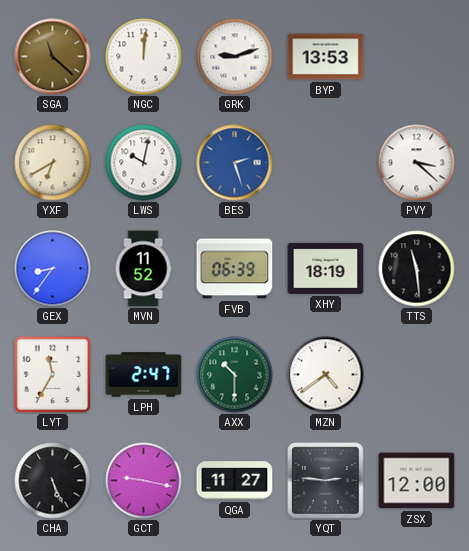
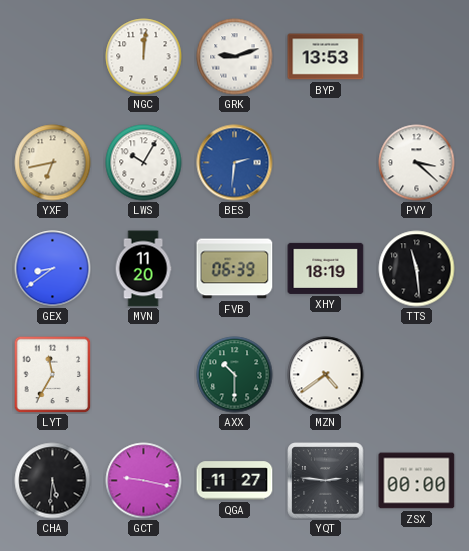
SGA: 11:22 -> none
YXF: 6:40 -> 6:43
LWS: 10:02 -> 10:05
BES: 2:27 -> 2:31
GEX: 8:36 -> 8:39
MVN: 11:52 -> 11:20
LPH: 2:47 -> none
CHA: 5:26 -> 5:31
ZSX: 12:00 -> 00:00
